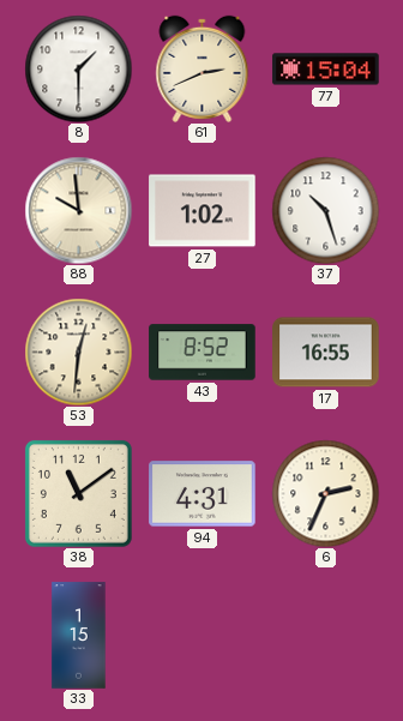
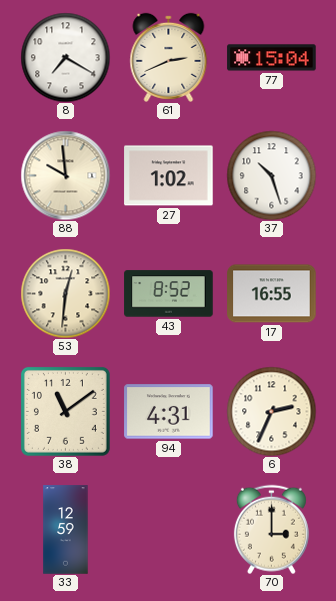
8: 1:30 -> 7:20
33: 1:15 -> 12:59
70: none -> 3:00
